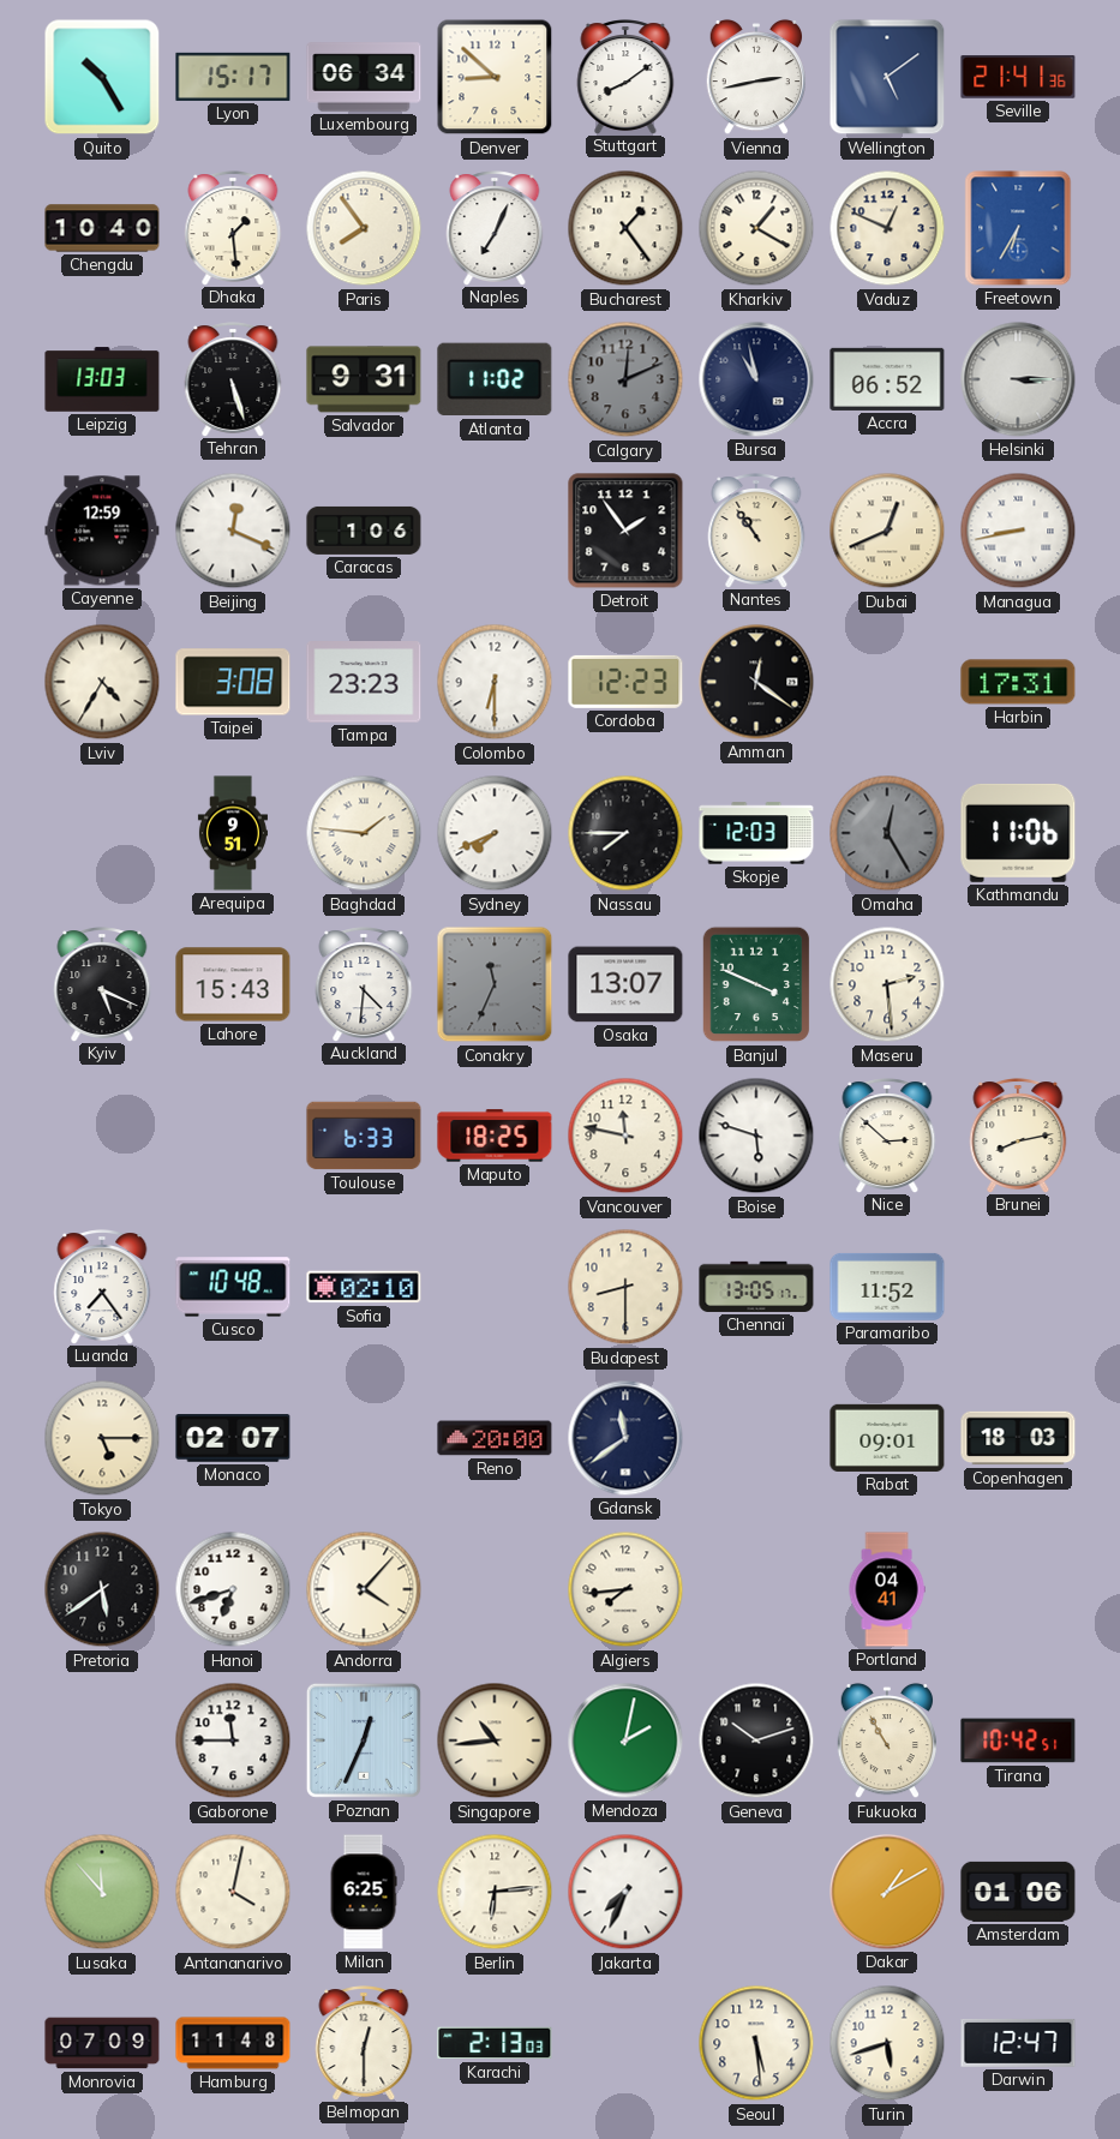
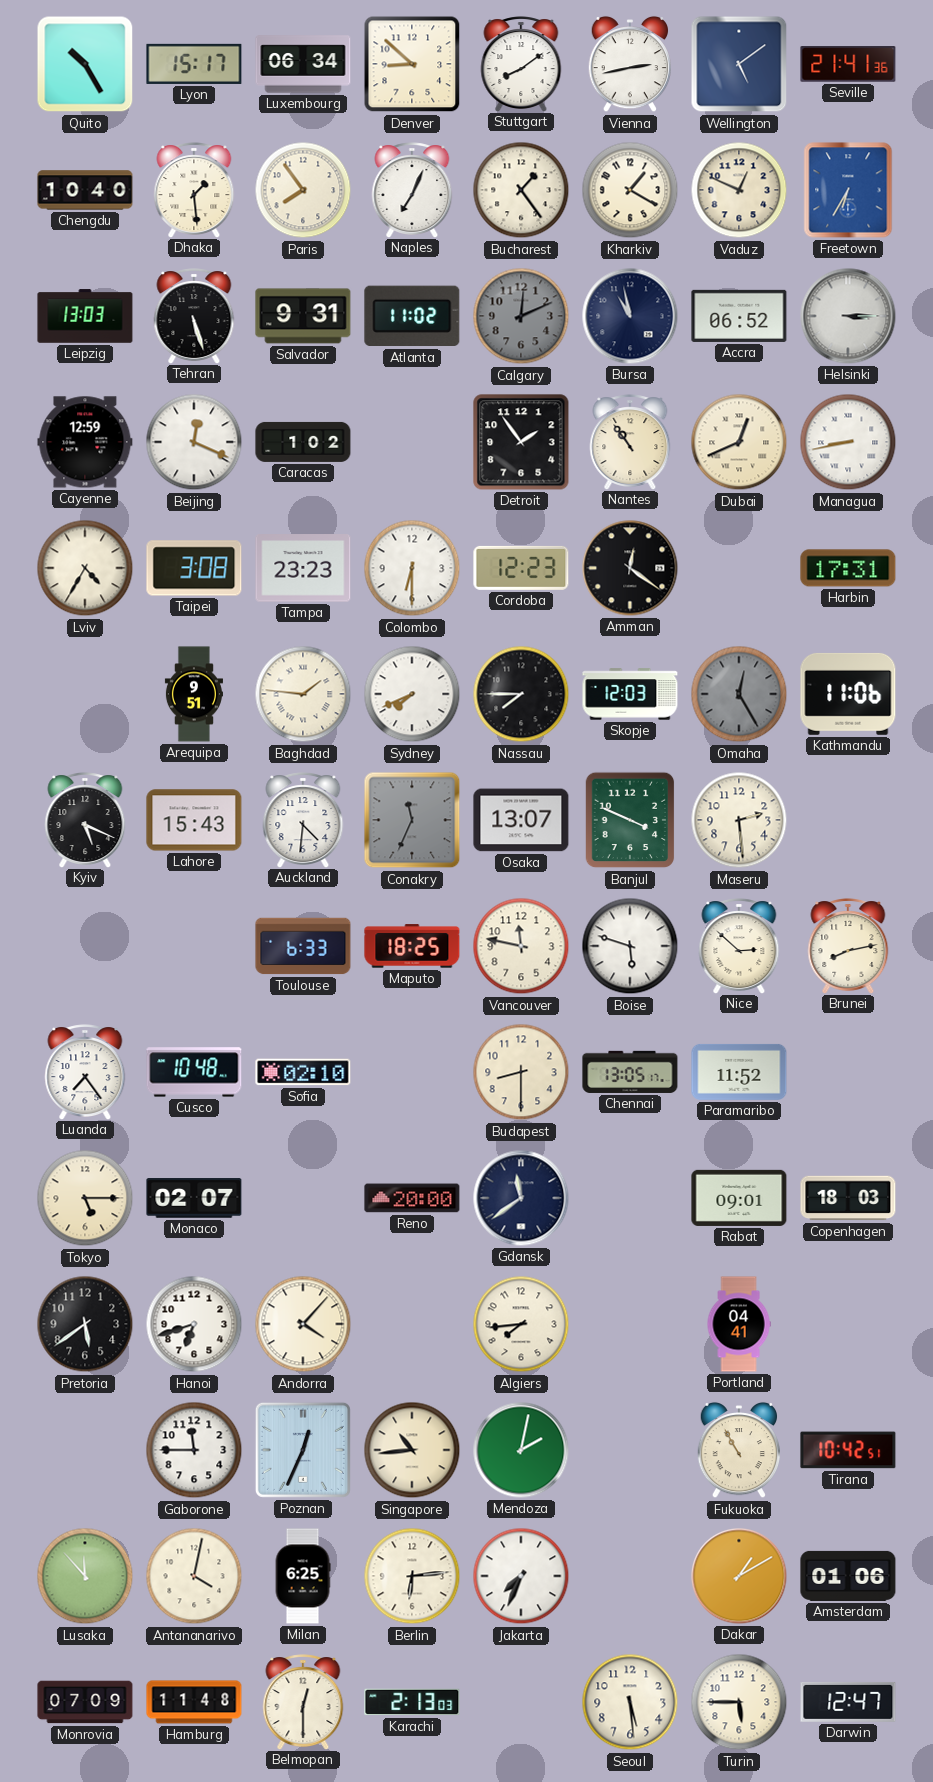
Caracas: 1:06 -> 1:02
Geneva: 10:12 -> none
Turin: 5:42 -> 5:45
